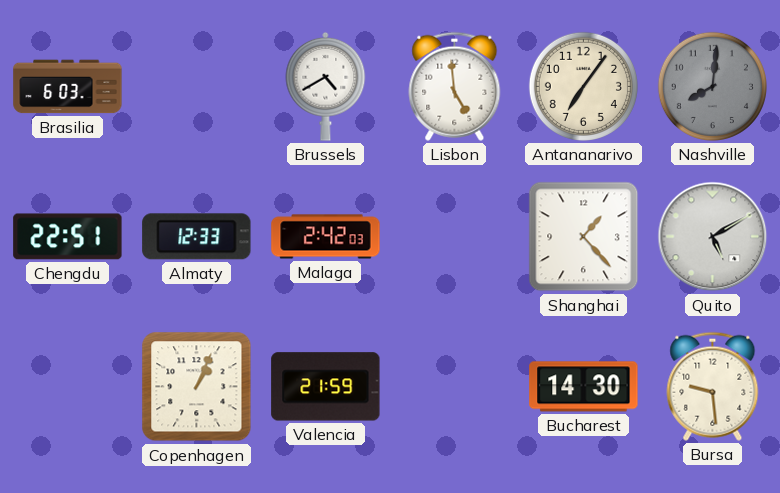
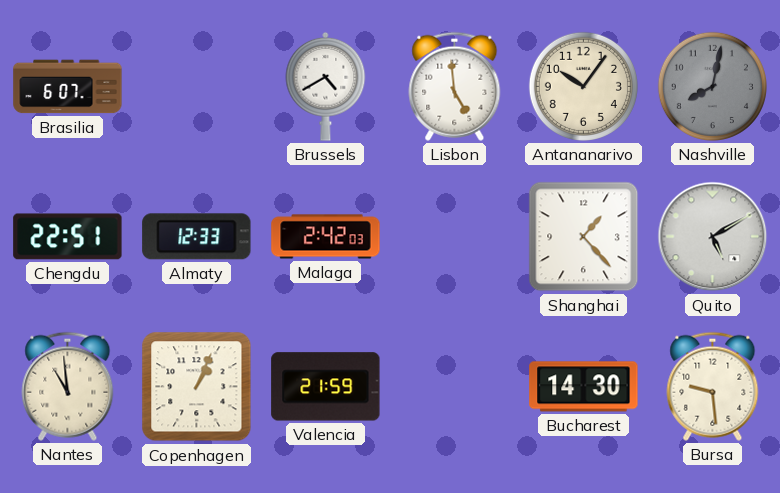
Brasilia: 6:03 -> 6:07
Antananarivo: 7:06 -> 10:06
Nashville: 8:01 -> 8:02
Nantes: none -> 10:59
